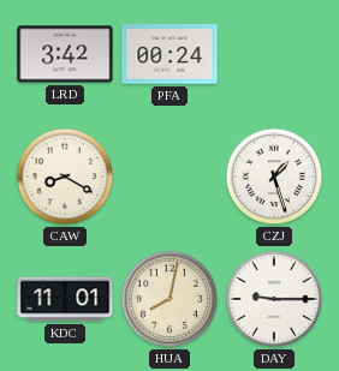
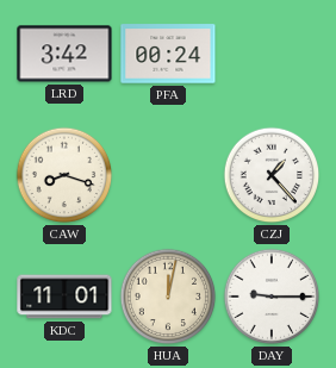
CAW: 8:20 -> 8:18
CZJ: 1:27 -> 1:23
HUA: 8:02 -> 12:02
